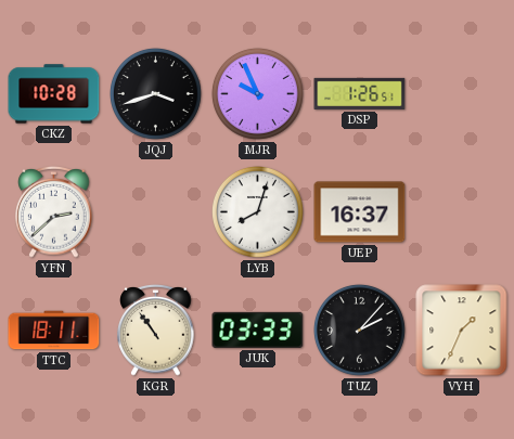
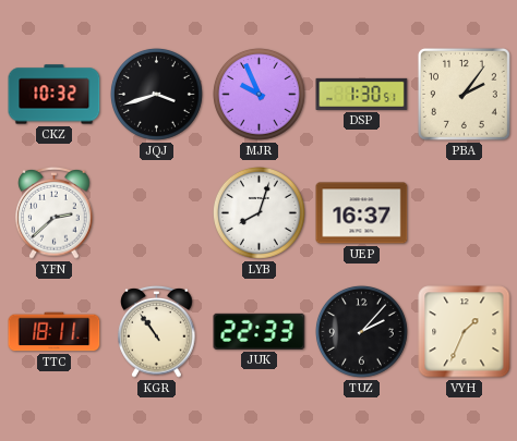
CKZ: 10:28 -> 10:32
DSP: 1:26 -> 1:30
PBA: none -> 2:06
JUK: 03:33 -> 22:33
